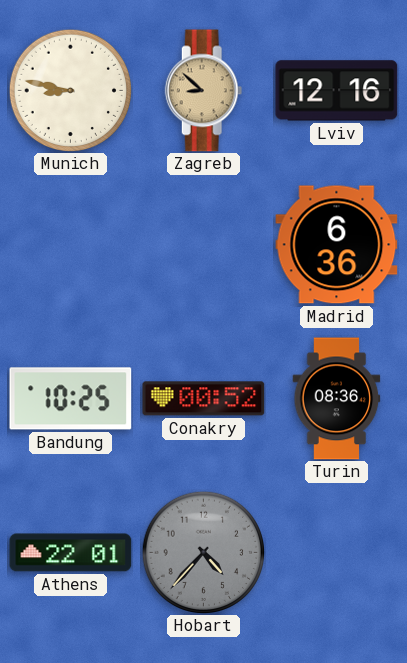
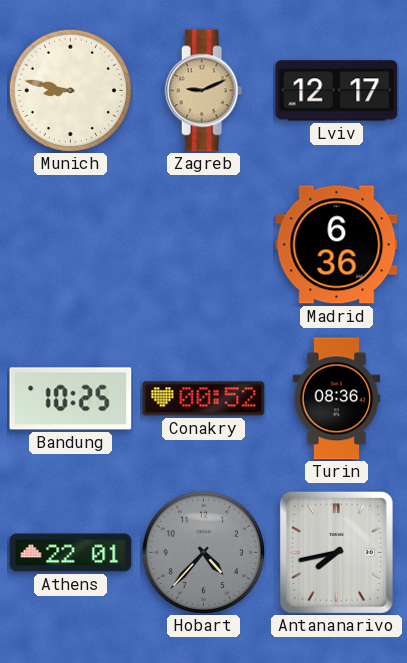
Zagreb: 8:52 -> 9:11
Lviv: 12:16 -> 12:17
Antananarivo: none -> 7:43
